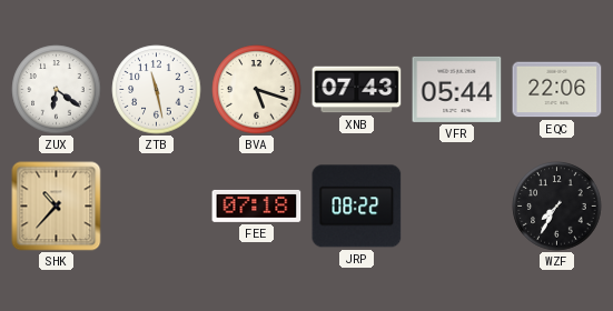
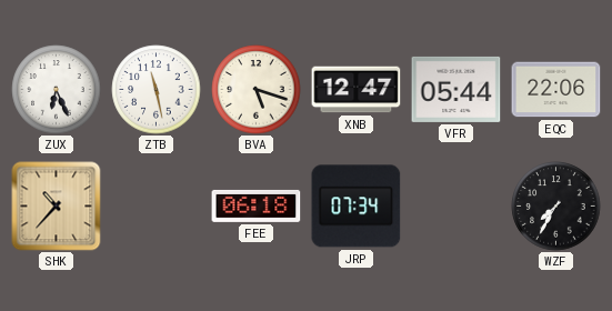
ZUX: 6:21 -> 6:26
XNB: 07:43 -> 12:47
FEE: 07:18 -> 06:18
JRP: 08:22 -> 07:34
